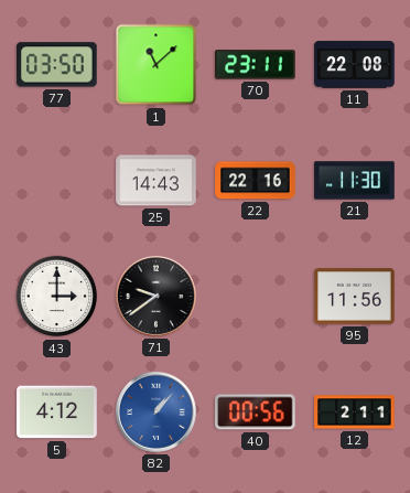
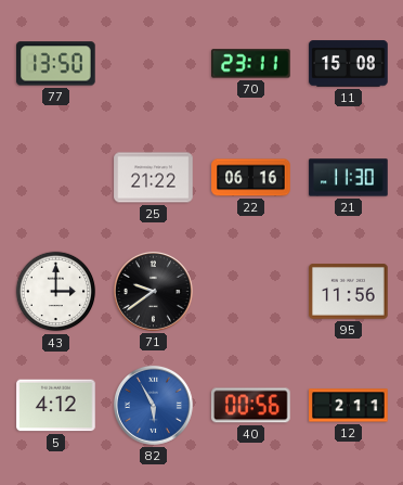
77: 03:50 -> 13:50
1: 11:08 -> none
11: 22:08 -> 15:08
25: 14:43 -> 21:22
22: 22:16 -> 06:16
82: 1:07 -> 5:55
